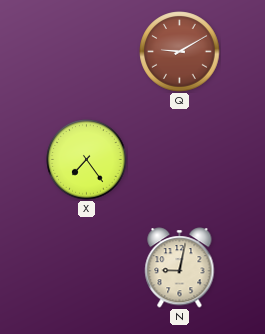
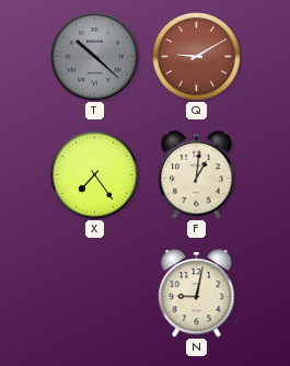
T: none -> 10:22
F: none -> 1:01
